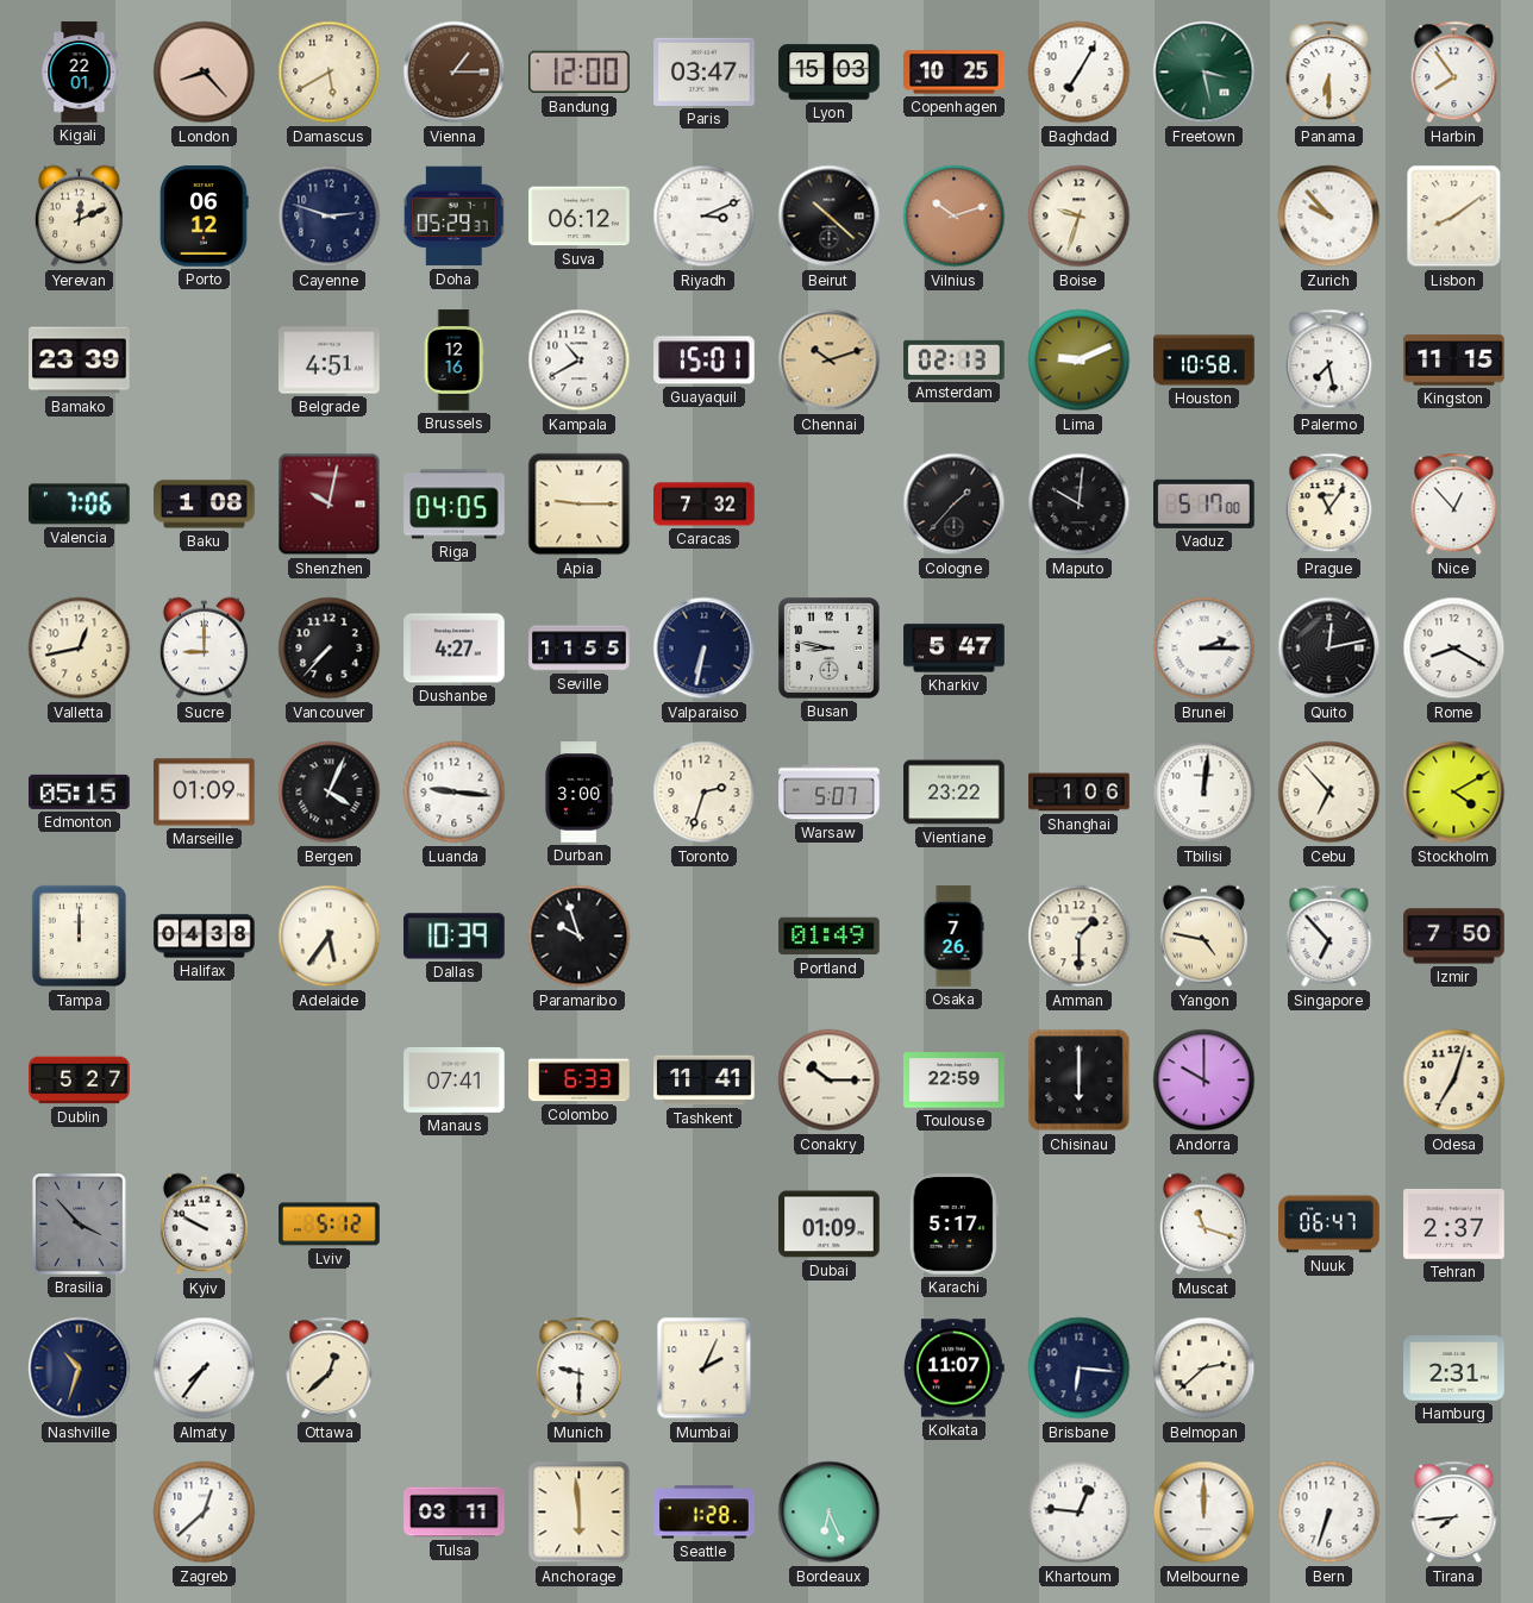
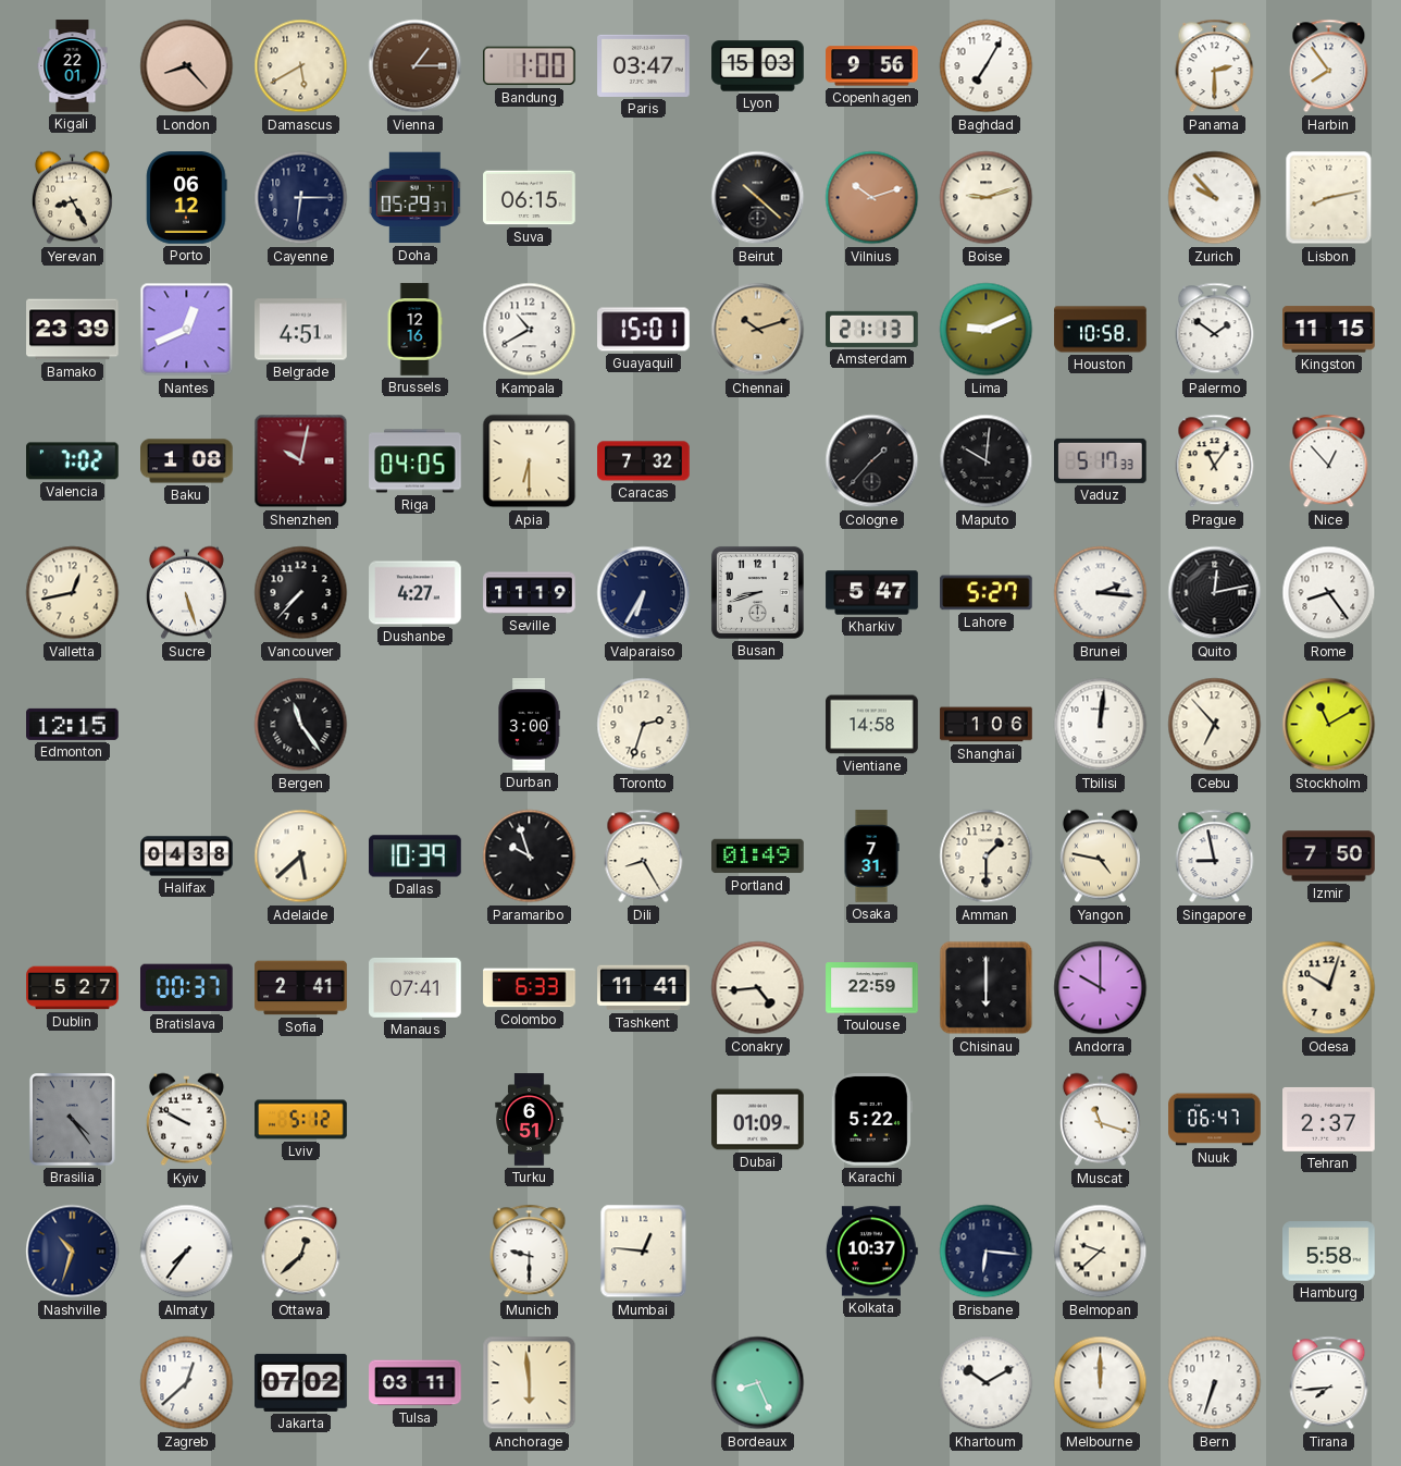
Bandung: 12:00 -> 1:00
Copenhagen: 10:25 -> 9:56
Freetown: 3:28 -> none
Panama: 6:30 -> 2:30
Yerevan: 12:11 -> 8:25
Cayenne: 2:48 -> 6:15
Suva: 06:12 -> 06:15
Riyadh: 3:11 -> none
Boise: 9:33 -> 9:12
Lisbon: 8:09 -> 8:13
Nantes: none -> 12:41
Amsterdam: 02:13 -> 21:13
Palermo: 7:28 -> 1:51
Valencia: 7:06 -> 7:02
Apia: 9:15 -> 6:30
Vaduz: 5:17:00 -> 5:17:33
Sucre: 9:00 -> 5:27
Seville: 11:55 -> 11:19
Valparaiso: 6:32 -> 6:35
Busan: 8:47 -> 8:42
Lahore: none -> 5:27
Brunei: 2:15 -> 2:16
Rome: 8:20 -> 8:24
Edmonton: 05:15 -> 12:15
Marseille: 01:09 -> none
Bergen: 4:04 -> 11:24
Luanda: 9:16 -> none
Warsaw: 5:07 -> none
Vientiane: 23:22 -> 14:58
Stockholm: 4:10 -> 11:10
Tampa: 12:00 -> none
Adelaide: 5:36 -> 5:38
Dili: none -> 8:25
Osaka: 7:26 -> 7:31
Singapore: 6:53 -> 8:58
Bratislava: none -> 00:37
Sofia: none -> 2:41
Conakry: 10:15 -> 4:44
Odesa: 7:03 -> 10:03
Brasilia: 3:53 -> 4:24
Turku: none -> 6:51
Karachi: 5:17 -> 5:22
Mumbai: 2:04 -> 12:46
Kolkata: 11:07 -> 10:37
Belmopan: 2:38 -> 9:38
Hamburg: 2:31 -> 5:58
Jakarta: none -> 07:02
Seattle: 1:28 -> none
Bordeaux: 6:26 -> 8:26
Khartoum: 12:46 -> 10:10
